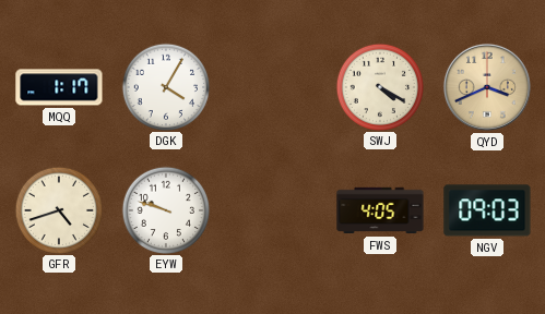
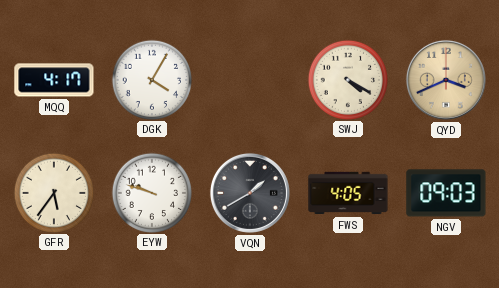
MQQ: 1:17 -> 4:17
GFR: 4:42 -> 5:36
VQN: none -> 1:40
